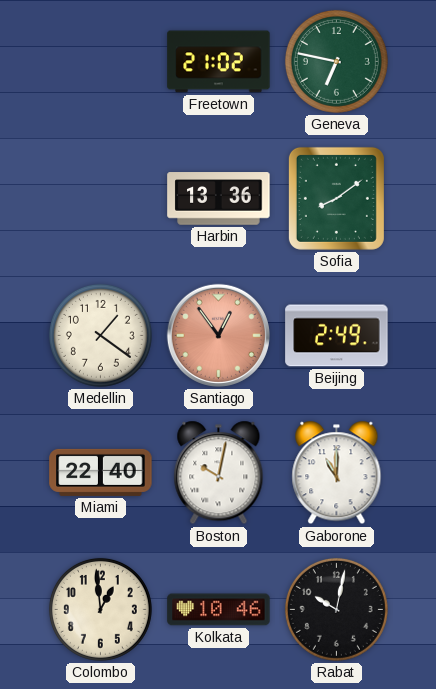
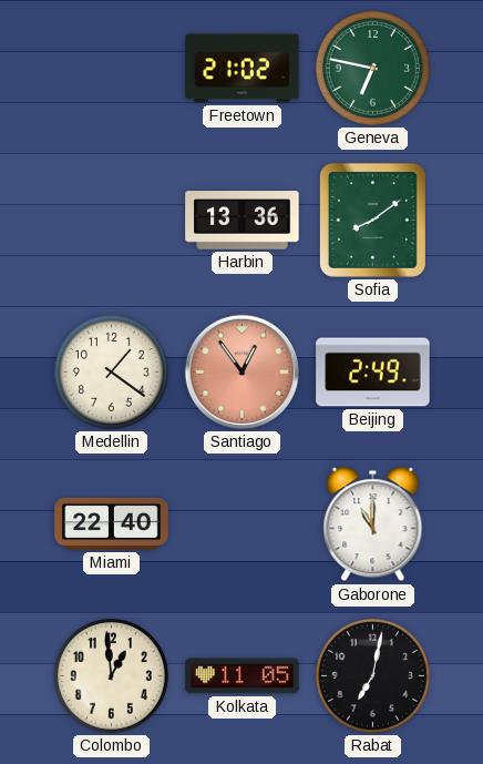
Boston: 10:02 -> none
Kolkata: 10:46 -> 11:05
Rabat: 10:02 -> 7:02
